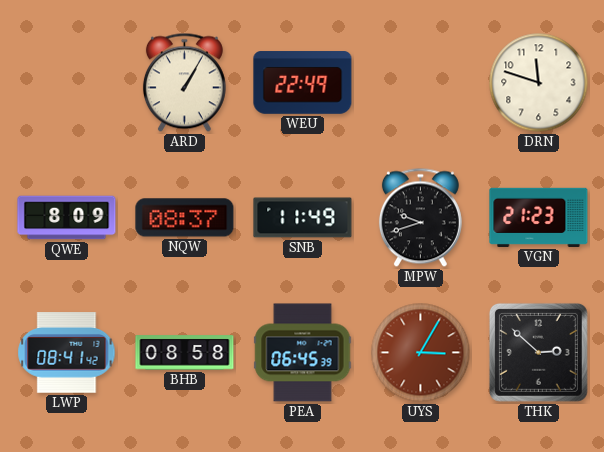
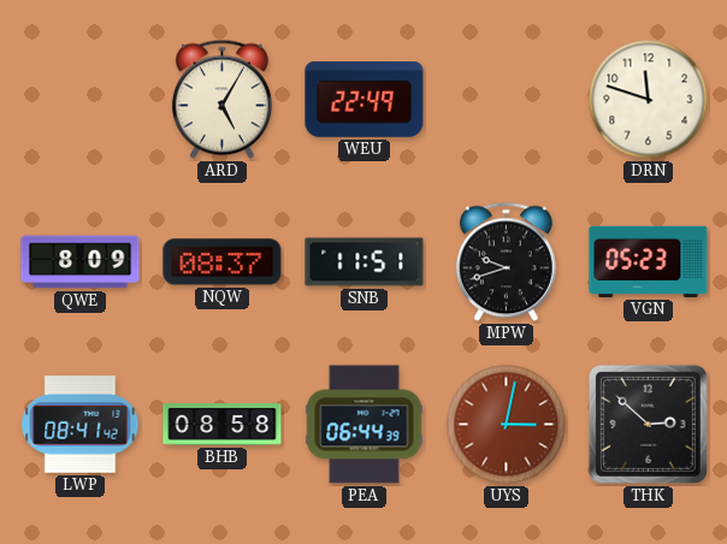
ARD: 1:05 -> 5:05
SNB: 11:49 -> 11:51
VGN: 21:23 -> 05:23
PEA: 06:45 -> 06:44
UYS: 3:05 -> 3:02
